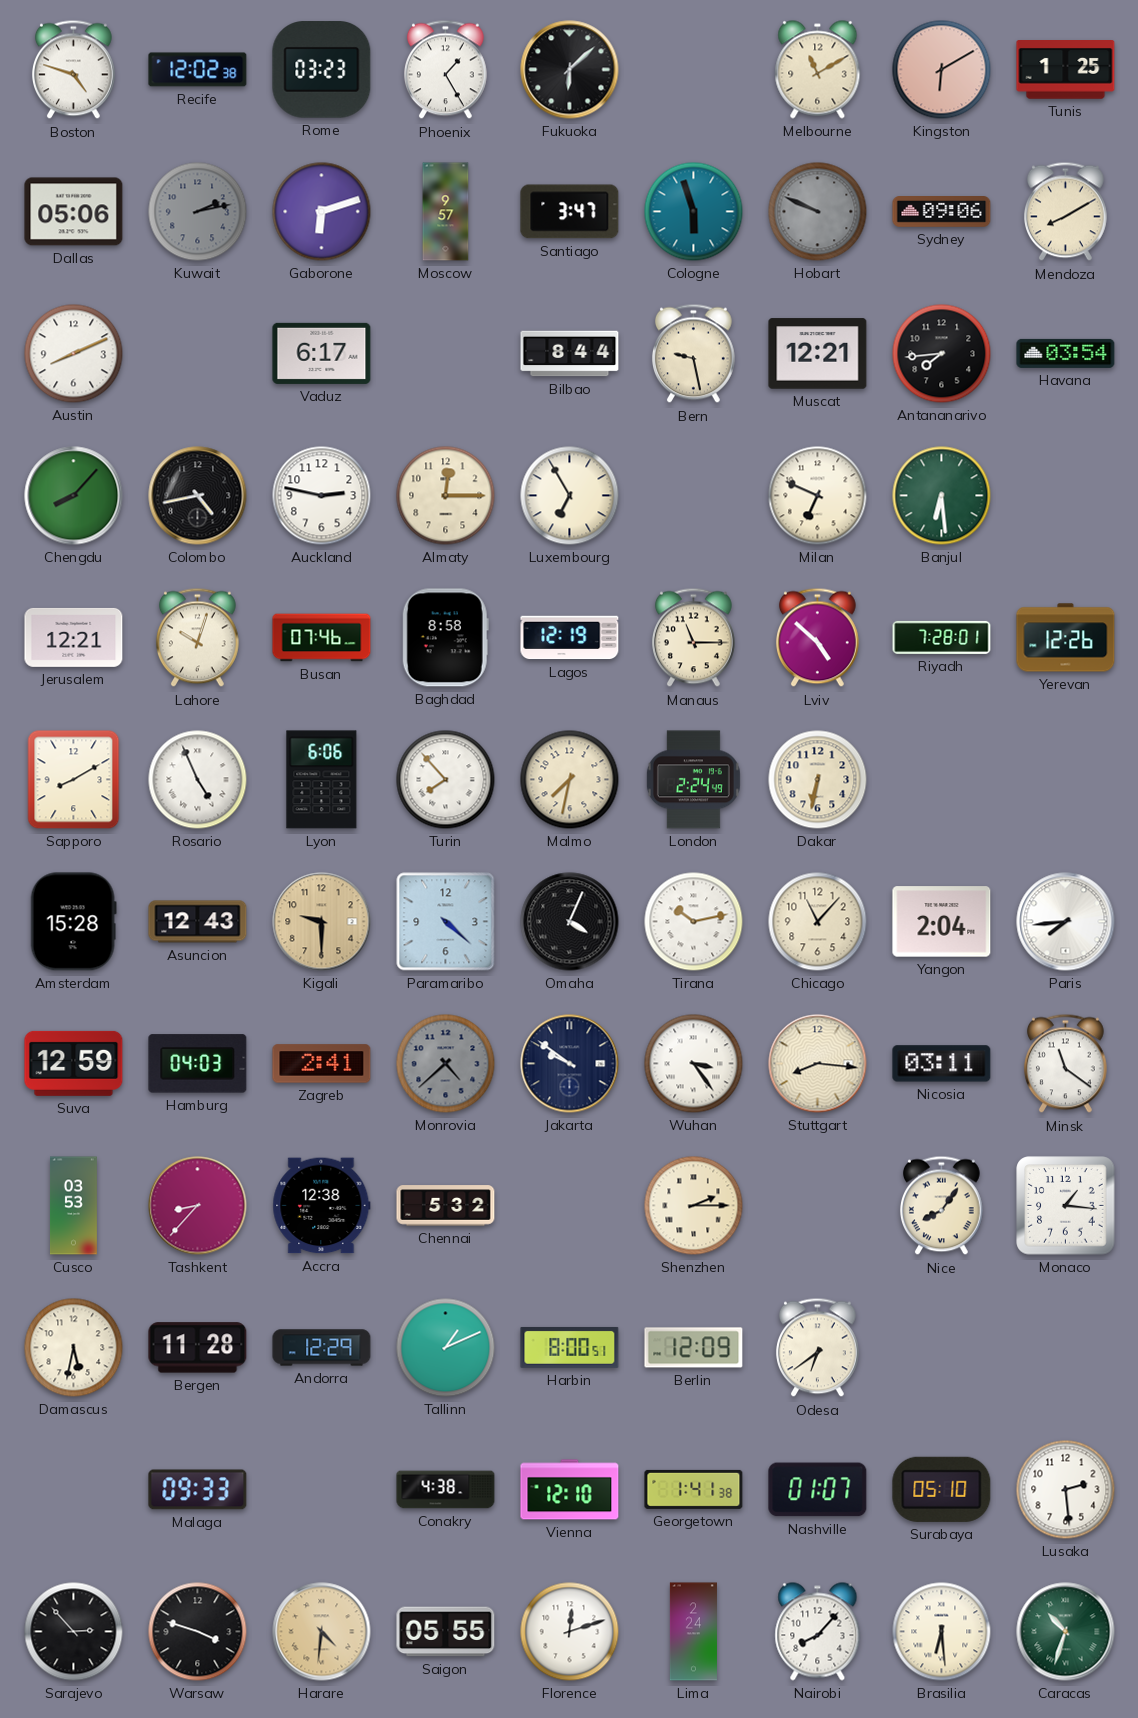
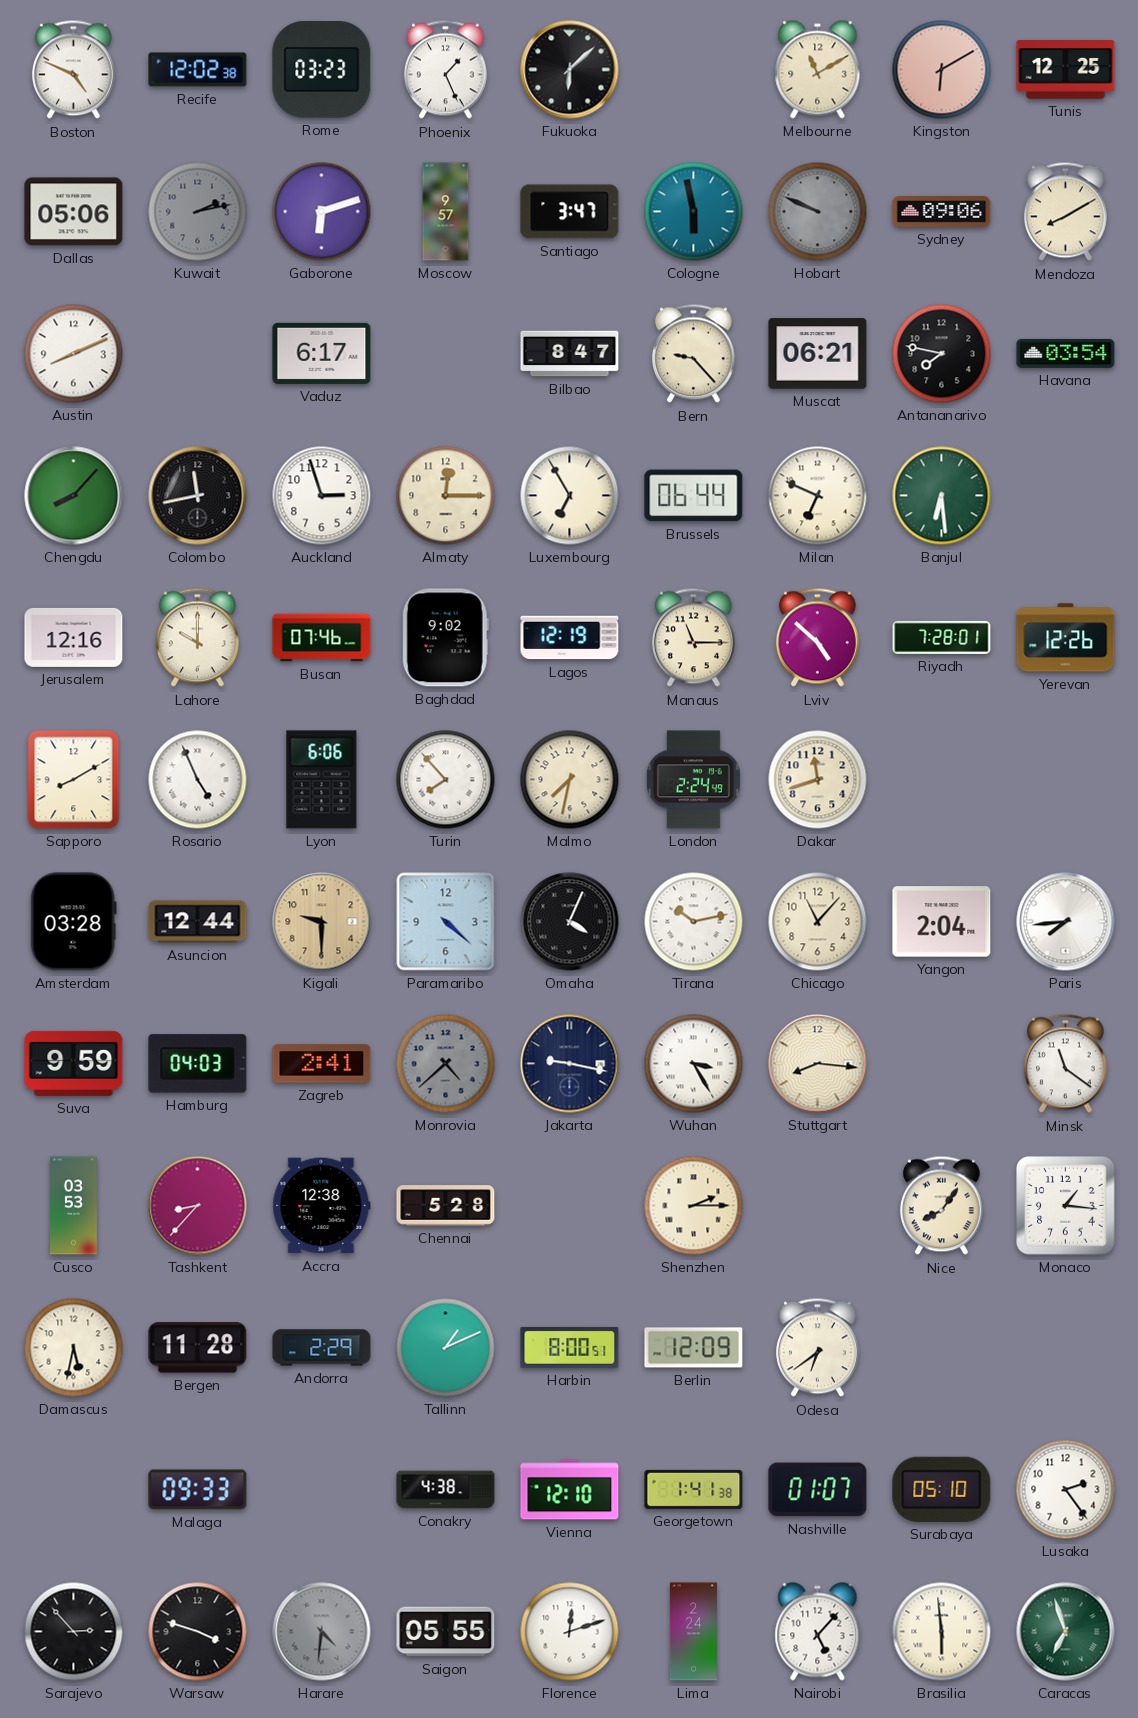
Boston: 4:48 -> 4:49
Phoenix: 1:25 -> 1:26
Tunis: 1:25 -> 12:25
Cologne: 5:57 -> 5:58
Bilbao: 8:44 -> 8:47
Bern: 9:28 -> 9:23
Muscat: 12:21 -> 06:21
Antananarivo: 7:44 -> 7:47
Colombo: 4:43 -> 11:43
Auckland: 2:47 -> 2:57
Brussels: none -> 06:44
Jerusalem: 12:21 -> 12:16
Lahore: 10:03 -> 10:00
Baghdad: 8:58 -> 9:02
Dakar: 6:32 -> 11:42
Amsterdam: 15:28 -> 03:28
Asuncion: 12:43 -> 12:44
Suva: 12:59 -> 9:59
Jakarta: 9:51 -> 9:17
Wuhan: 3:24 -> 3:25
Nicosia: 03:11 -> none
Chennai: 5:32 -> 5:28
Andorra: 12:29 -> 2:29
Lusaka: 2:29 -> 2:24
Harare dial: champagne -> grey
Nairobi: 8:07 -> 5:07
Brasilia: 6:29 -> 5:59
Caracas: 10:33 -> 6:57
